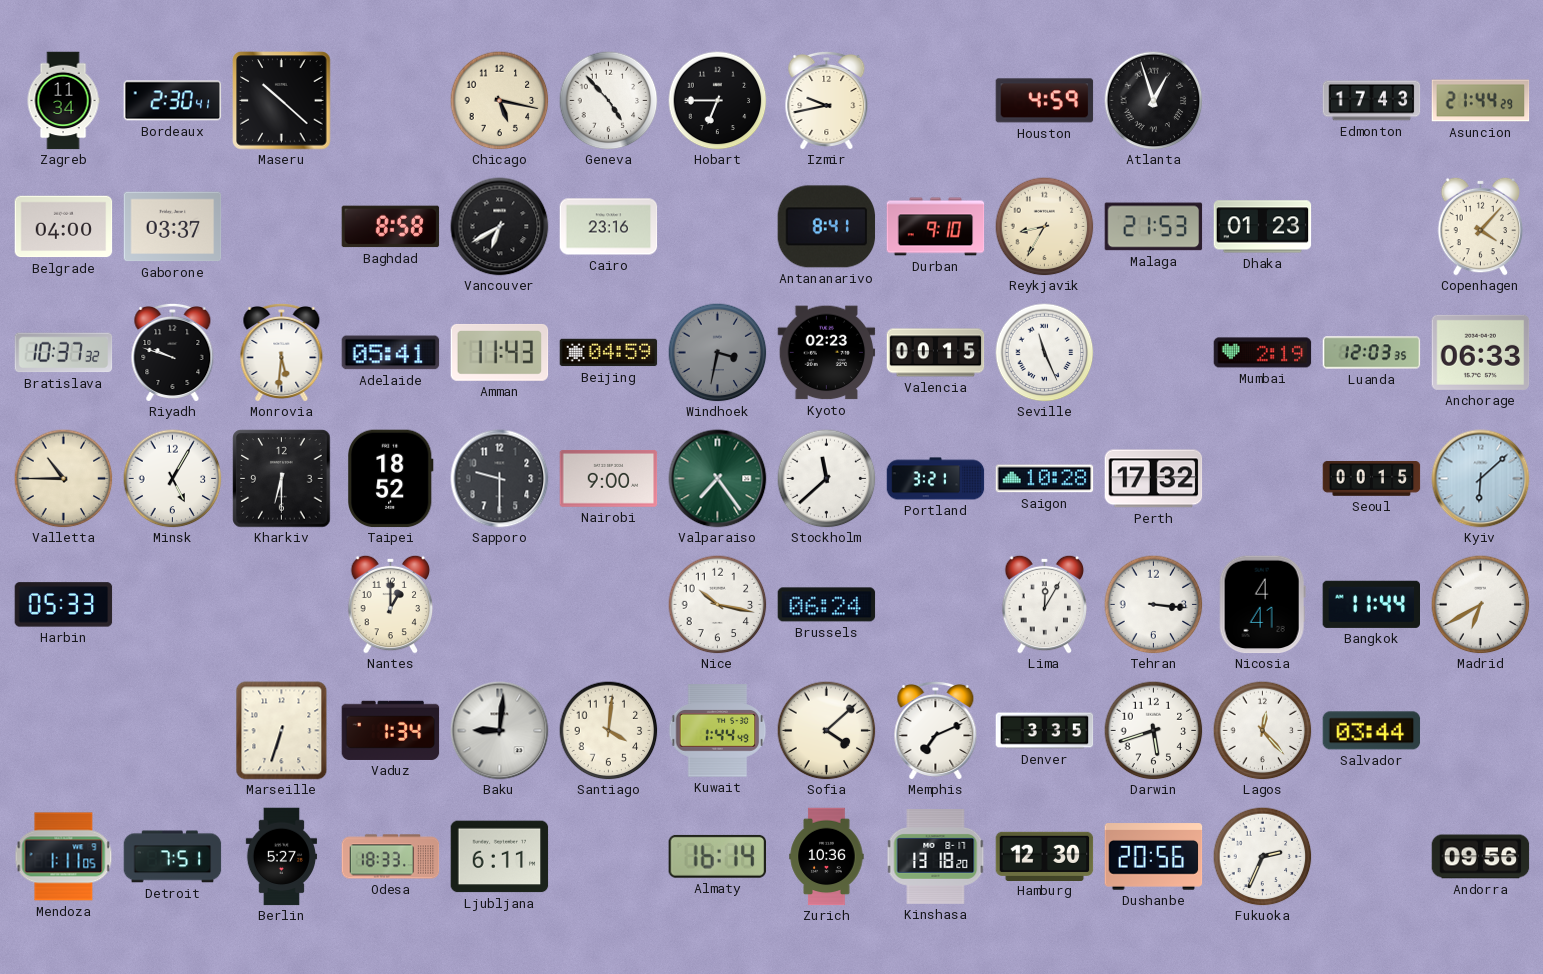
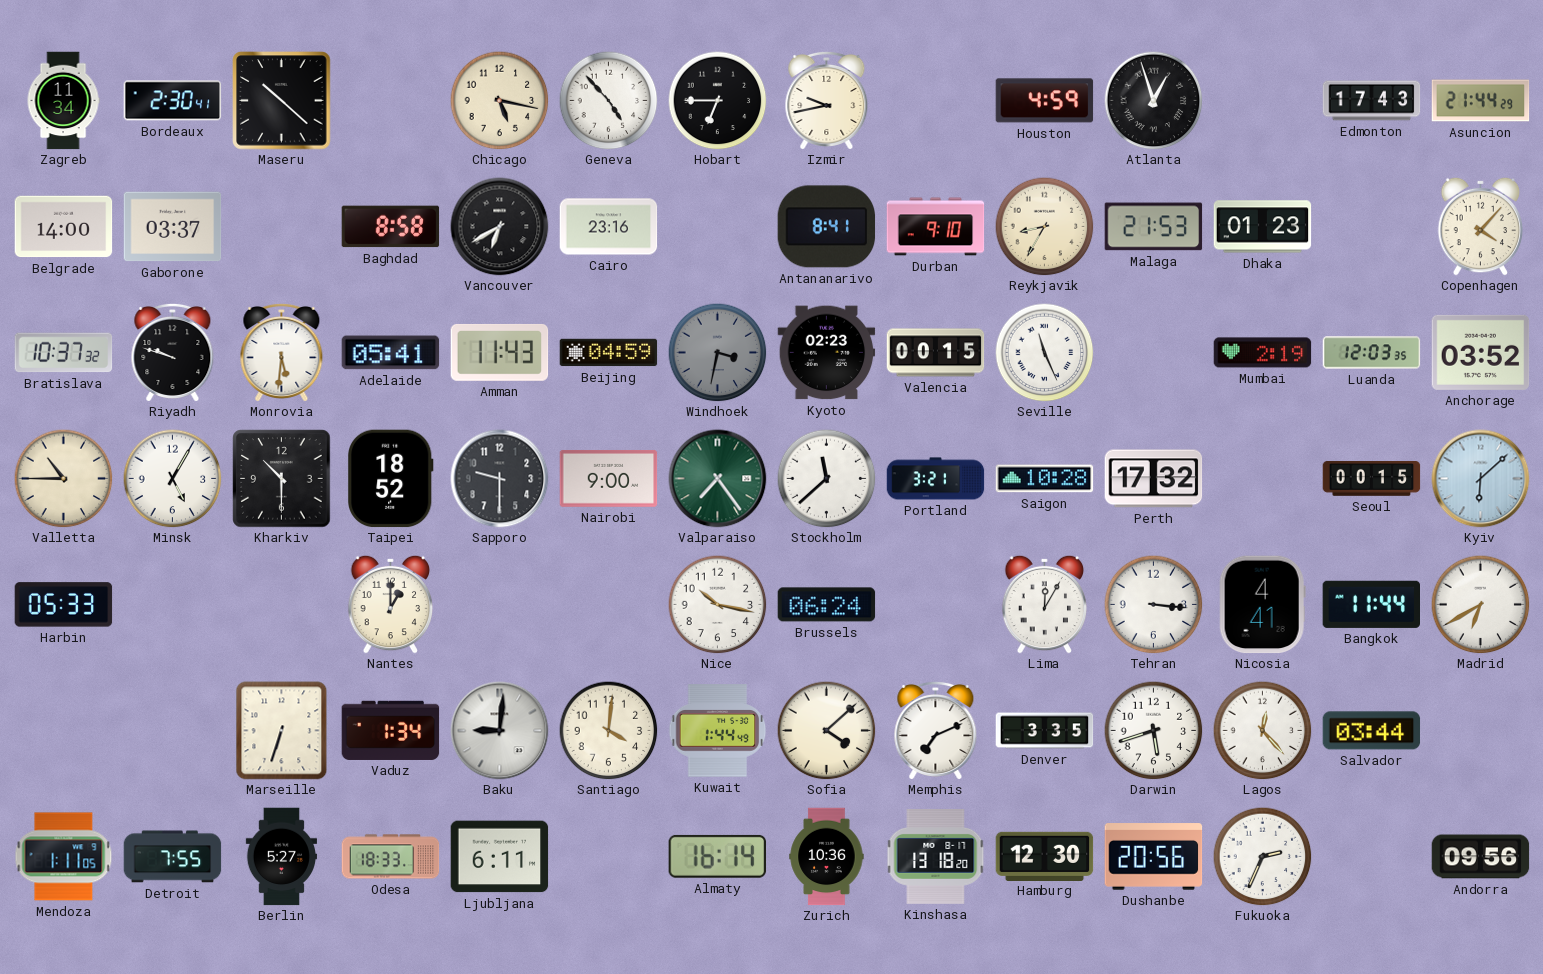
Belgrade: 04:00 -> 14:00
Anchorage: 06:33 -> 03:52
Kharkiv: 6:30 -> 10:30
Detroit: 7:51 -> 7:55
